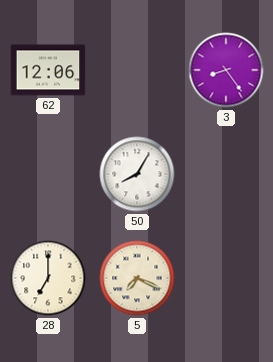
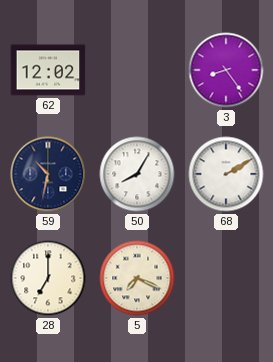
62: 12:06 -> 12:02
59: none -> 10:32
68: none -> 2:10
